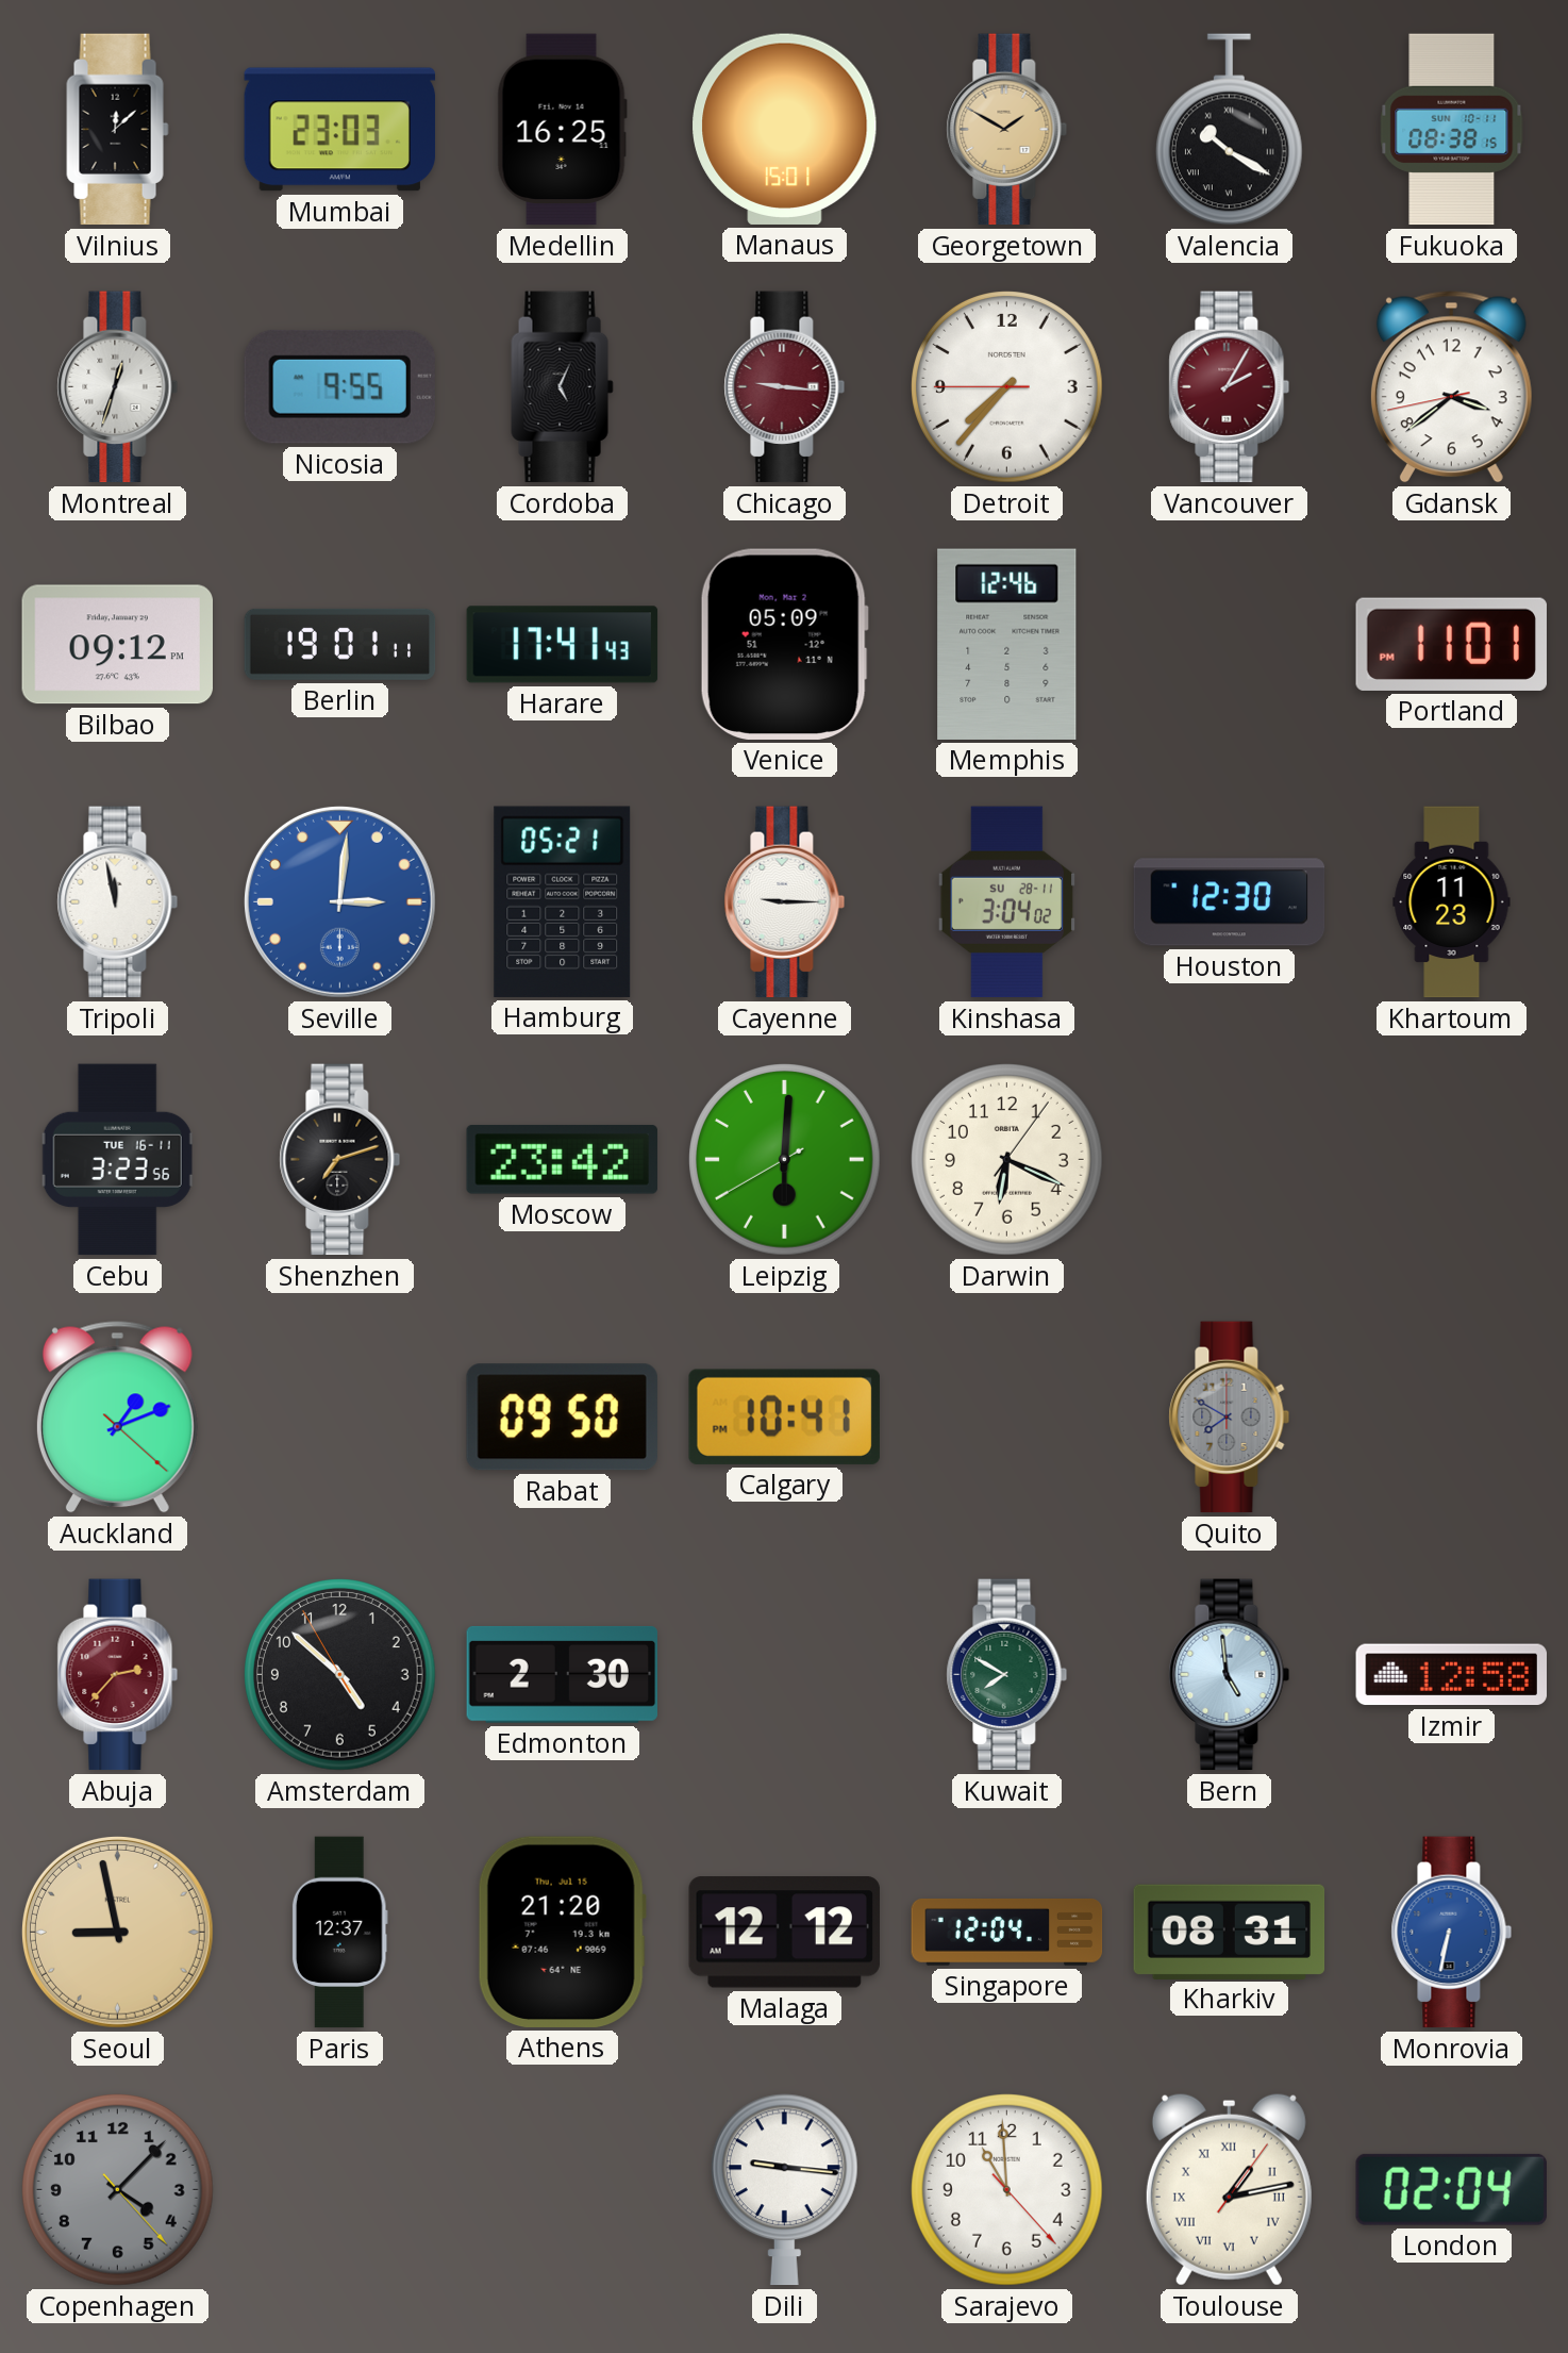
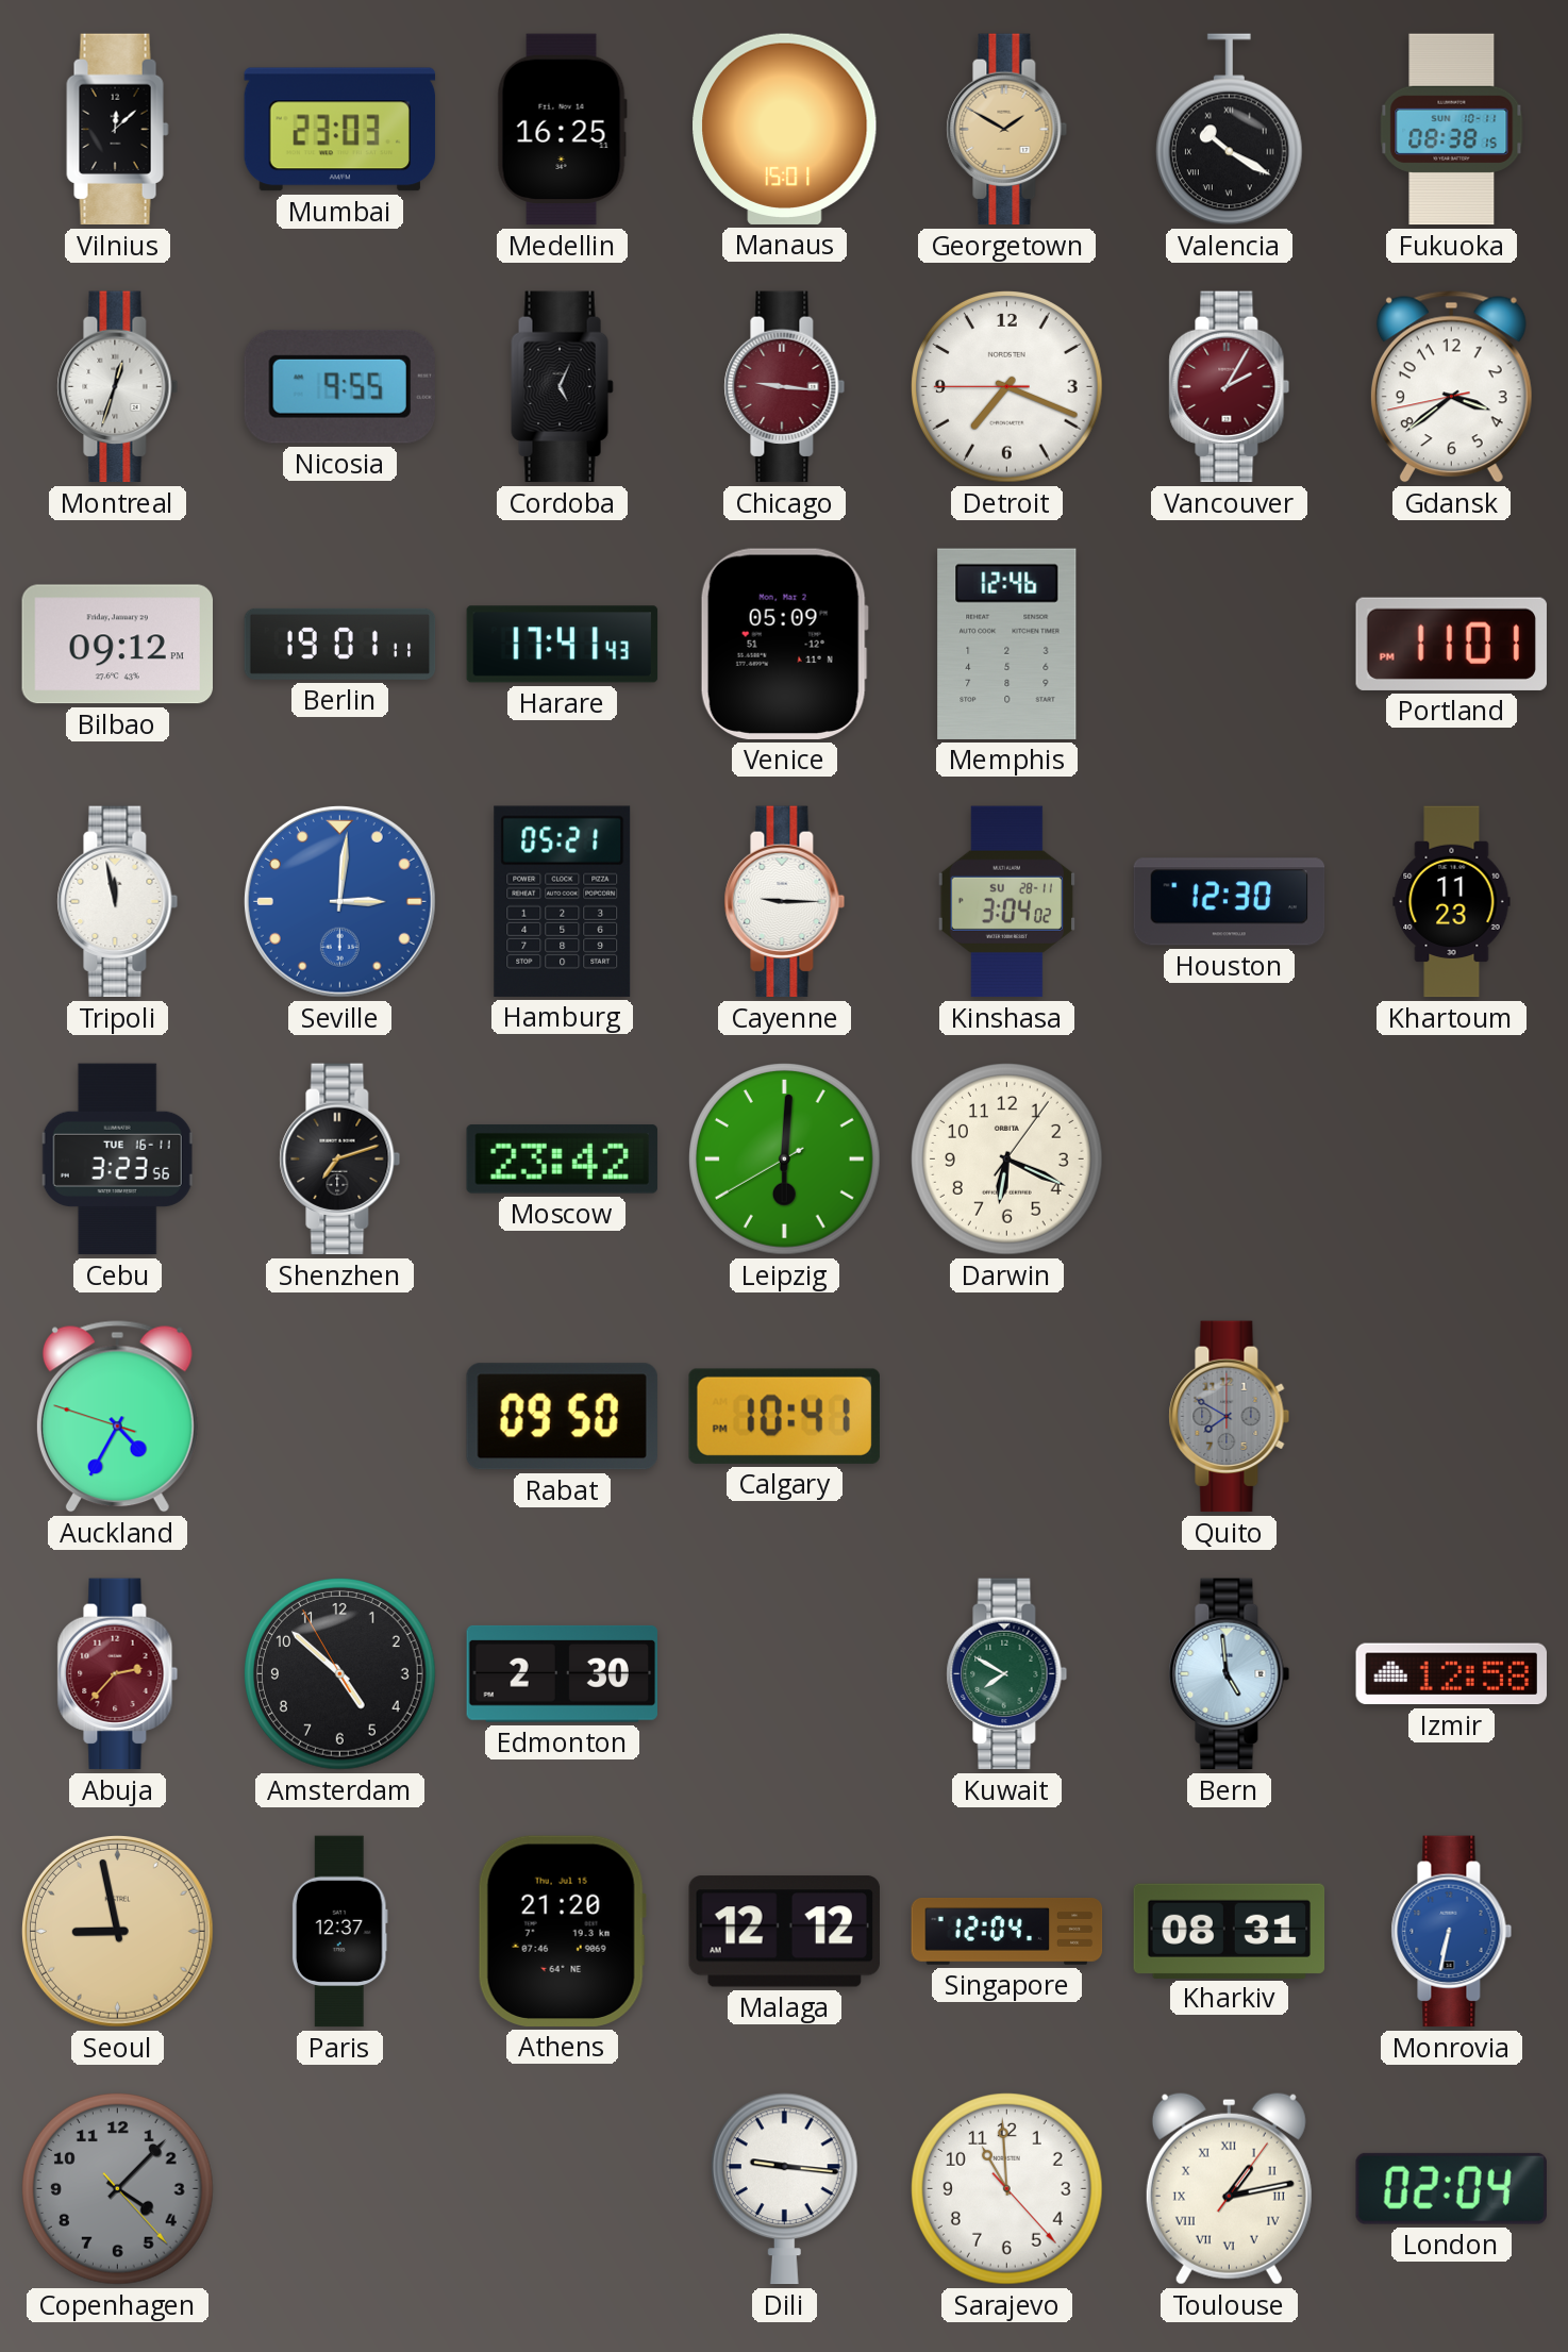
Detroit: 7:36 -> 7:18
Auckland: 1:11 -> 4:34
